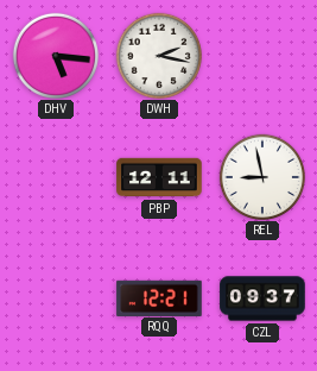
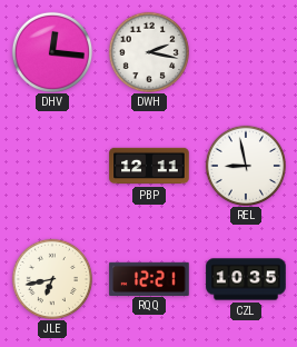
DHV: 5:16 -> 12:16
JLE: none -> 6:43
CZL: 09:37 -> 10:35
